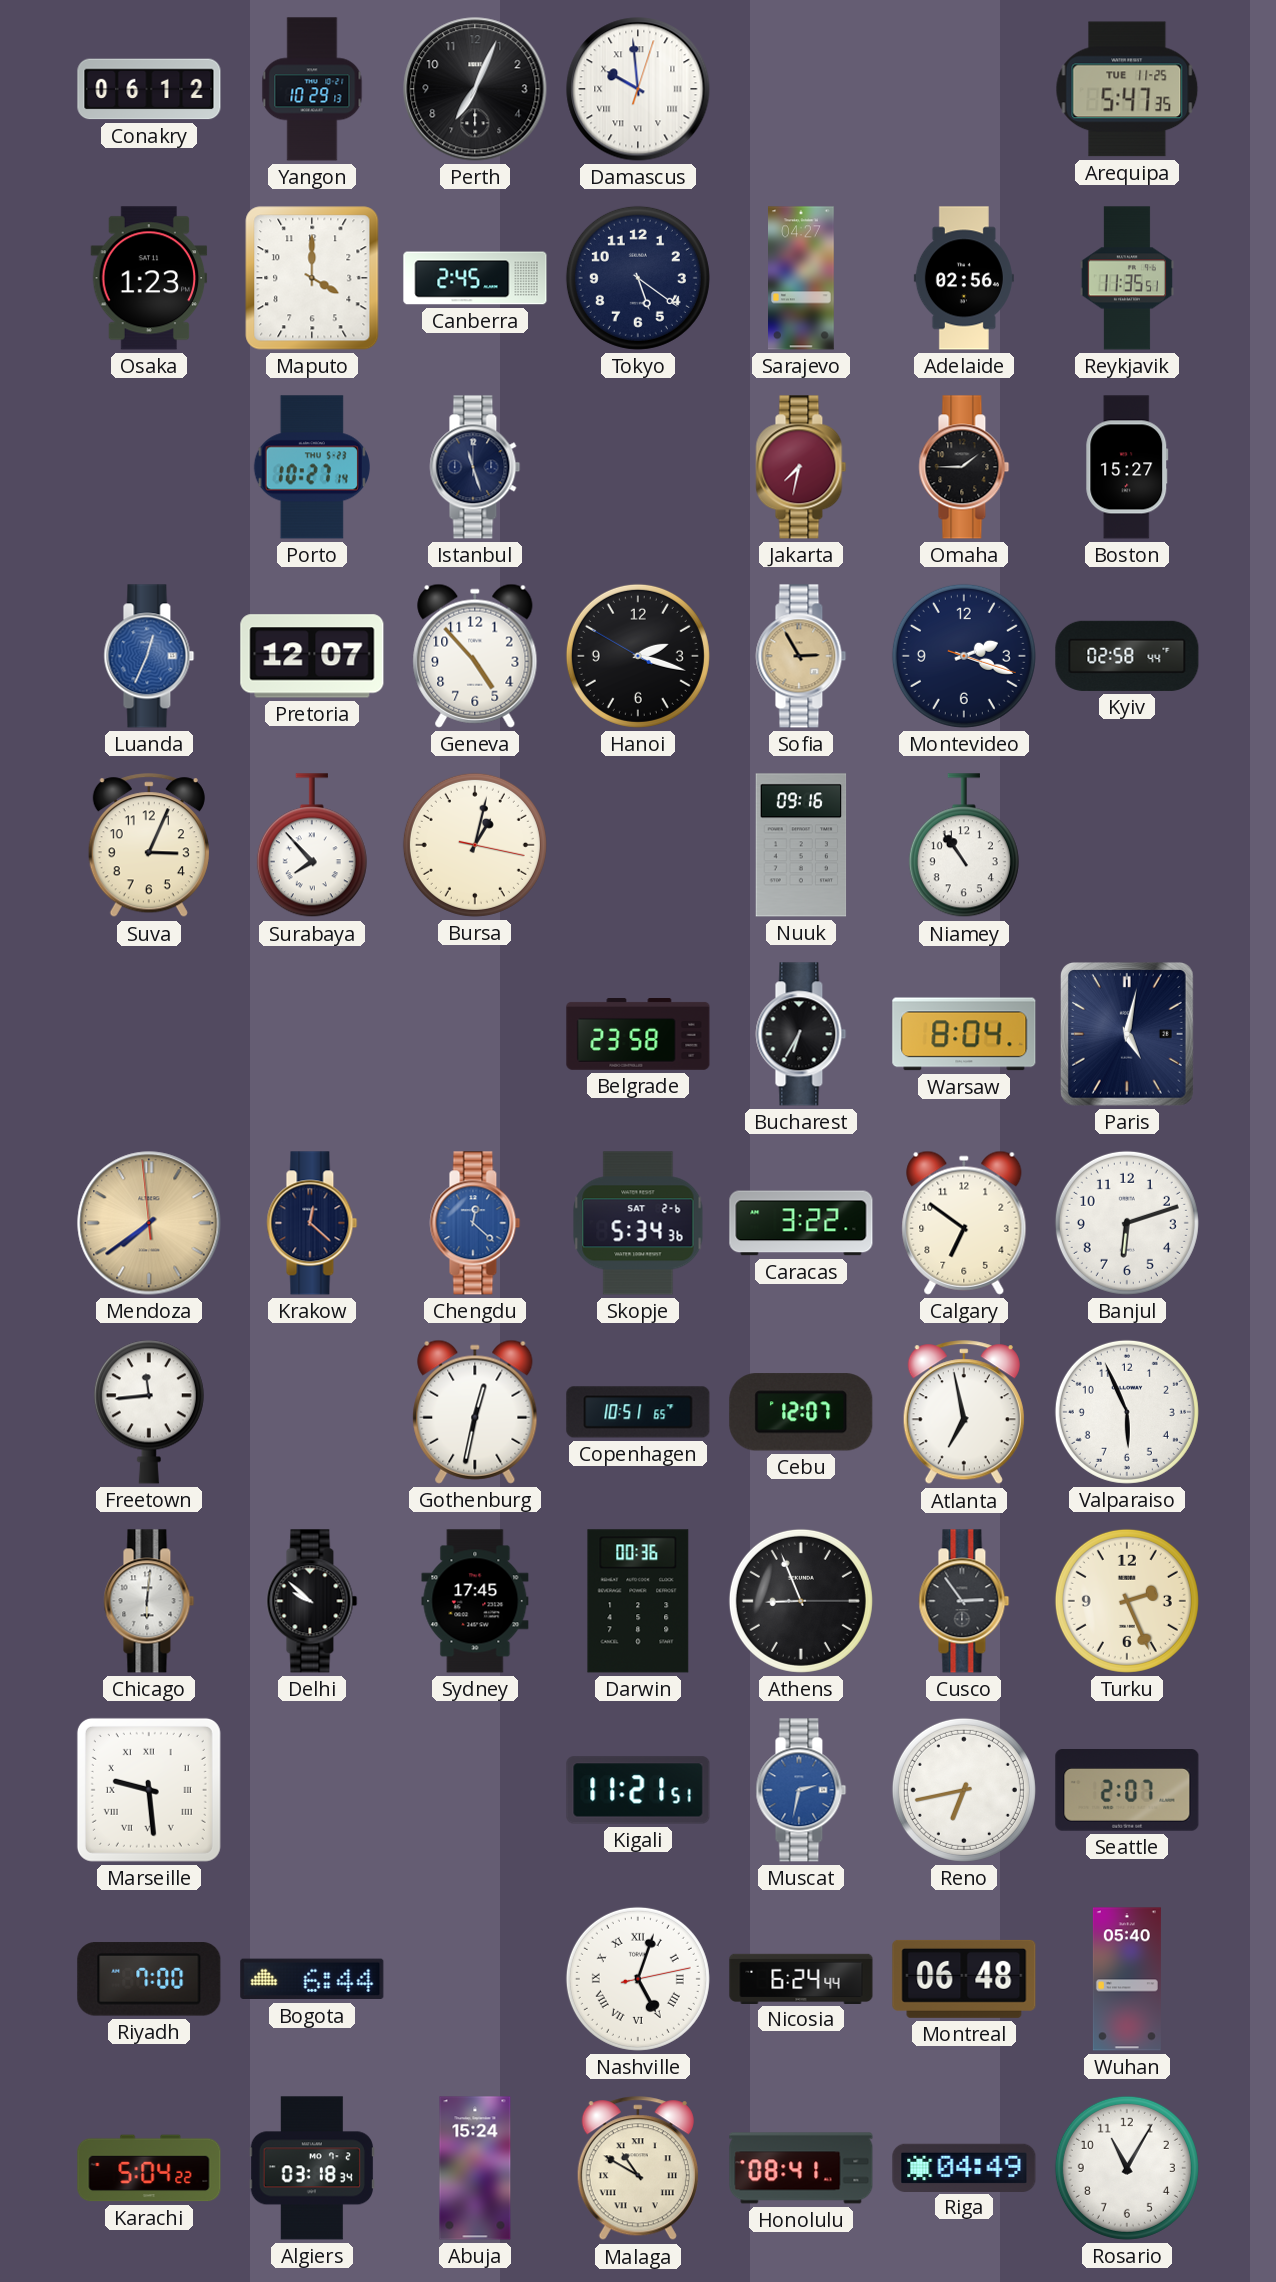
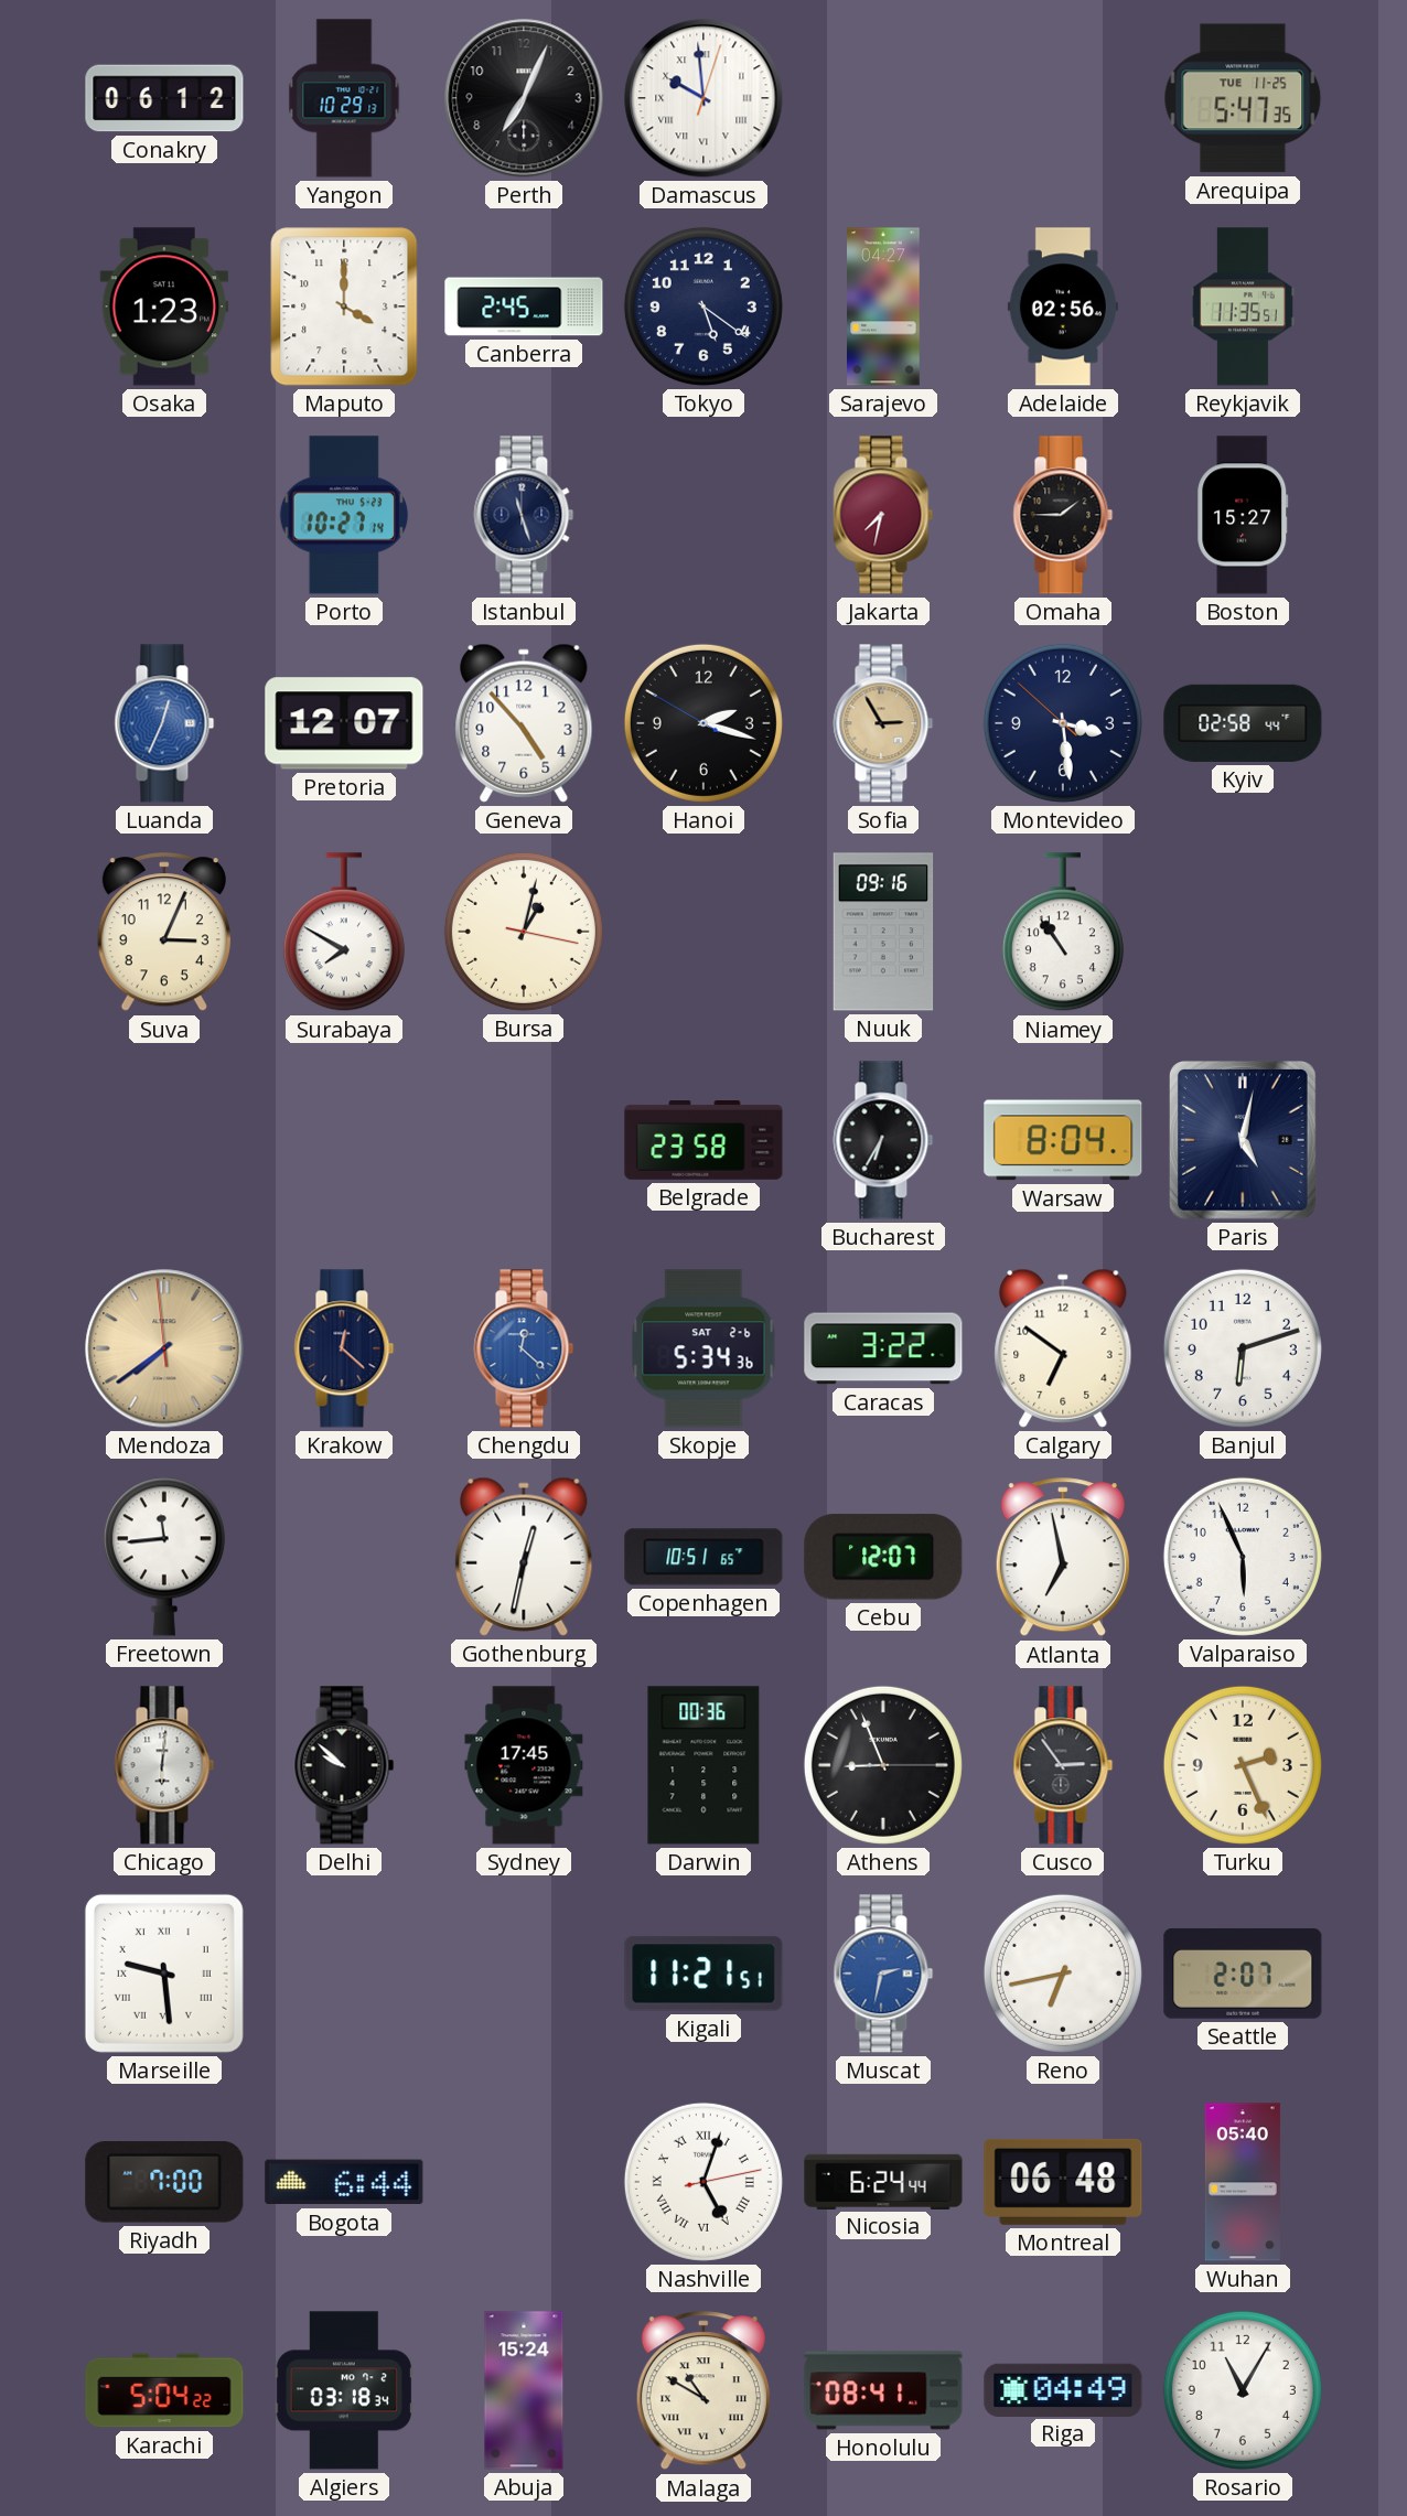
Montevideo: 2:18 -> 3:28
Surabaya: 7:53 -> 7:50
